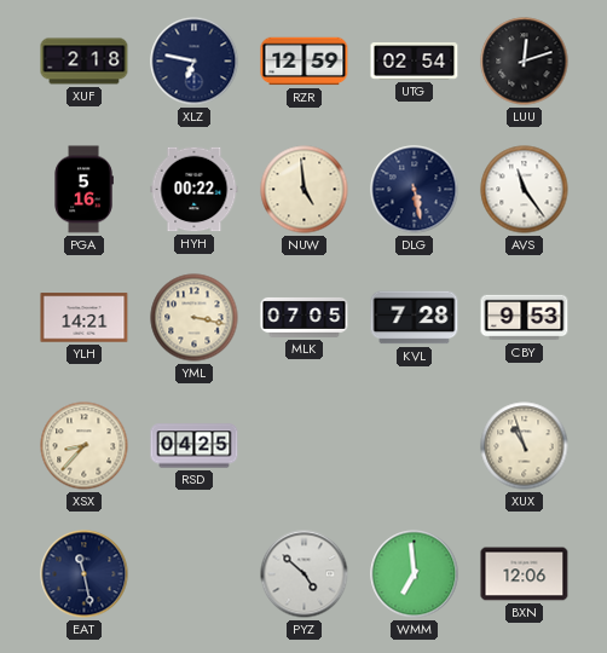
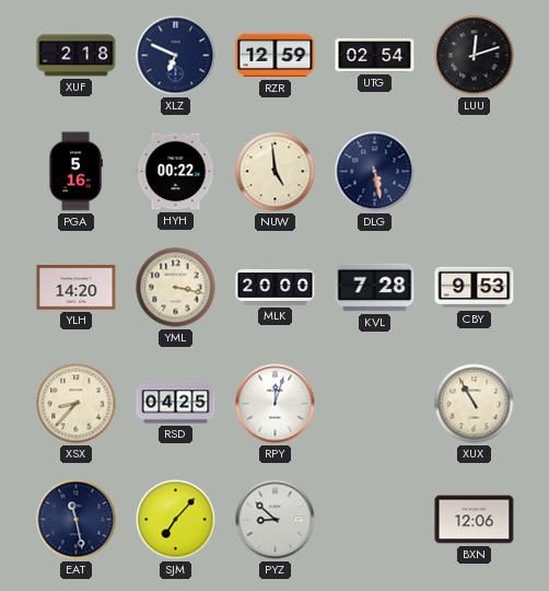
XLZ: 6:47 -> 6:49
AVS: 11:24 -> none
YLH: 14:21 -> 14:20
MLK: 07:05 -> 20:00
RPY: none -> 12:03
XUX: 10:57 -> 10:55
SJM: none -> 7:07
PYZ: 4:52 -> 8:52
WMM: 6:59 -> none
